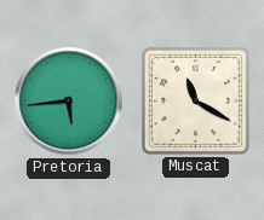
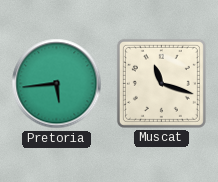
Muscat: 11:20 -> 11:18
